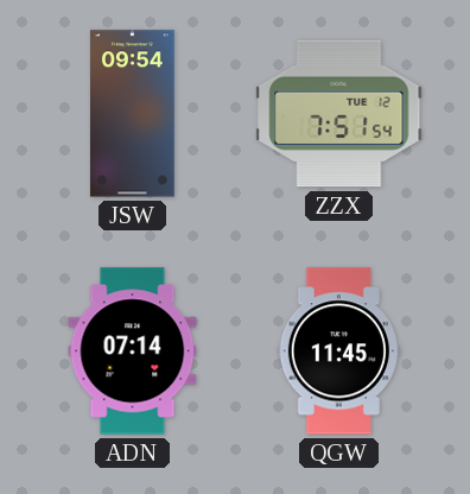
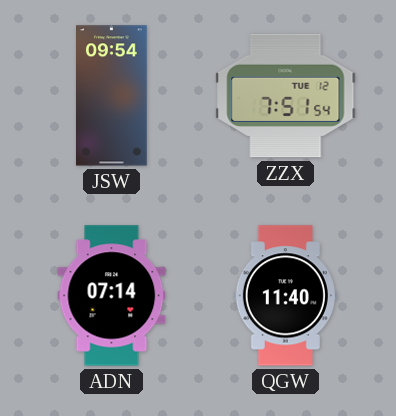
QGW: 11:45 -> 11:40
